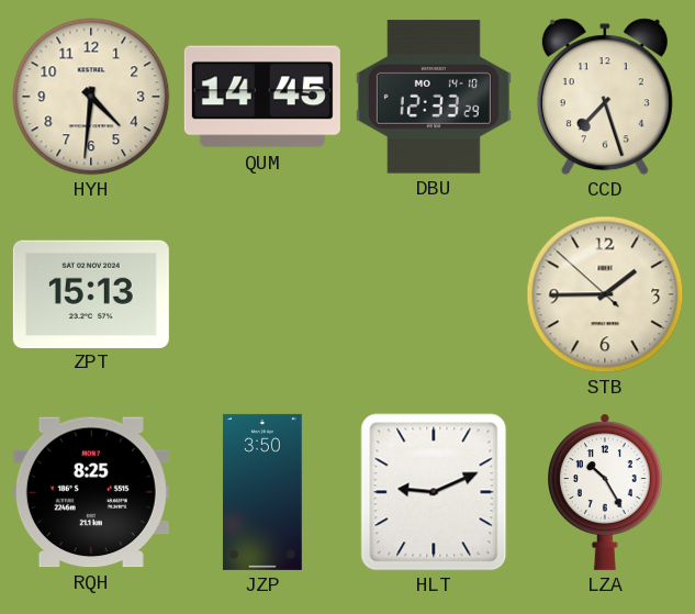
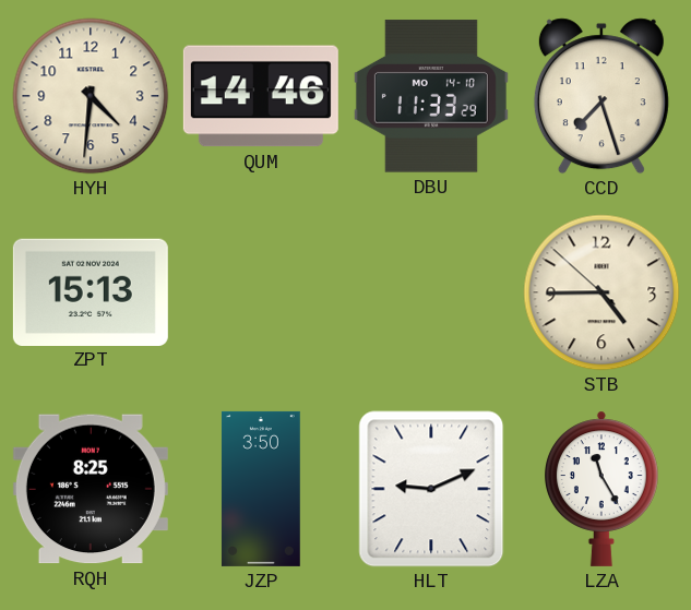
QUM: 14:45 -> 14:46
DBU: 12:33 -> 11:33
STB: 1:44 -> 4:44
LZA: 10:25 -> 11:25
